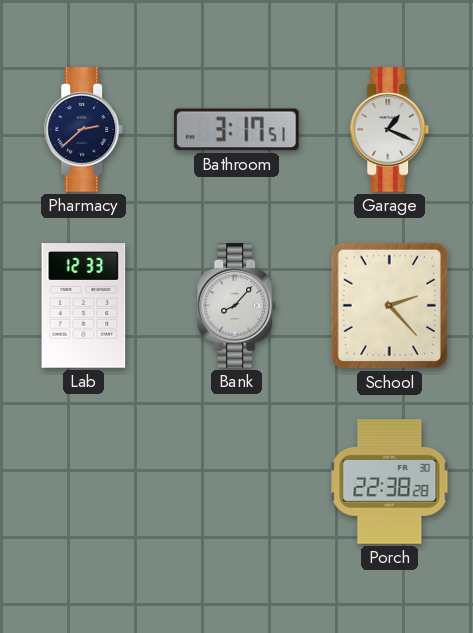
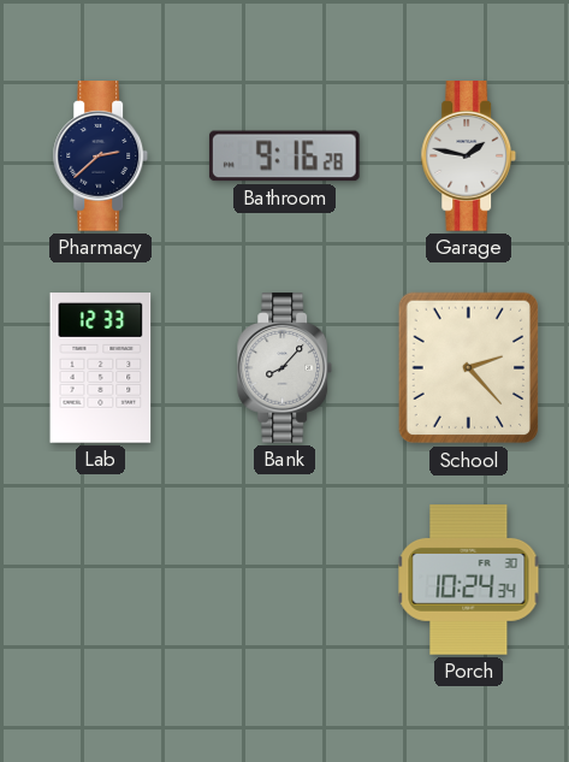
Bathroom: 3:17 -> 9:16
Garage: 1:19 -> 1:47
Porch: 22:38 -> 10:24
